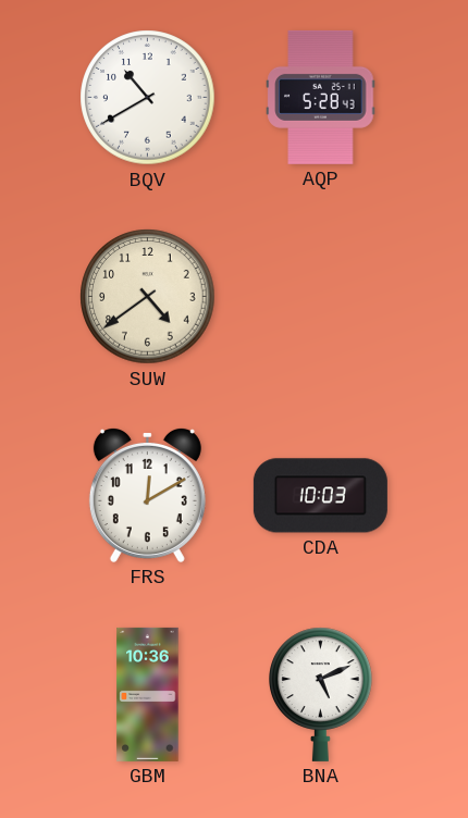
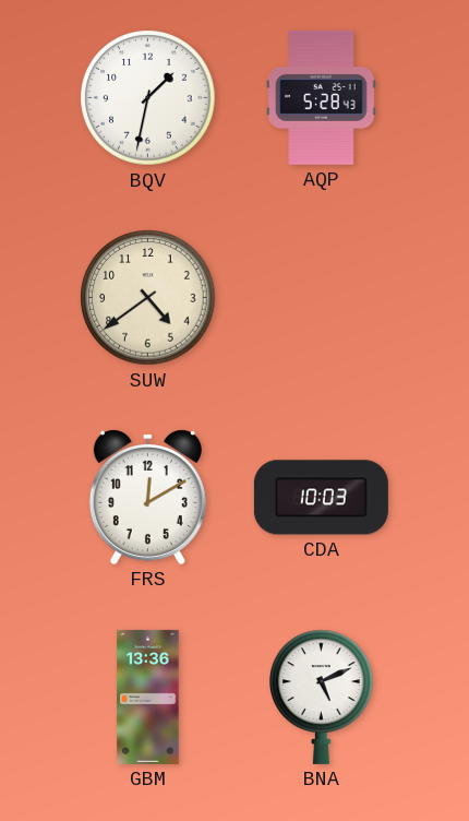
BQV: 10:40 -> 1:32
GBM: 10:36 -> 13:36
